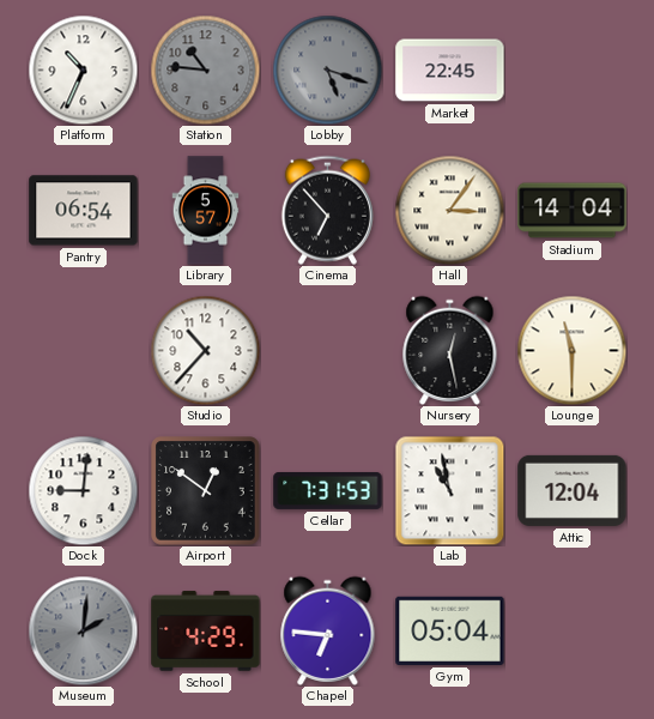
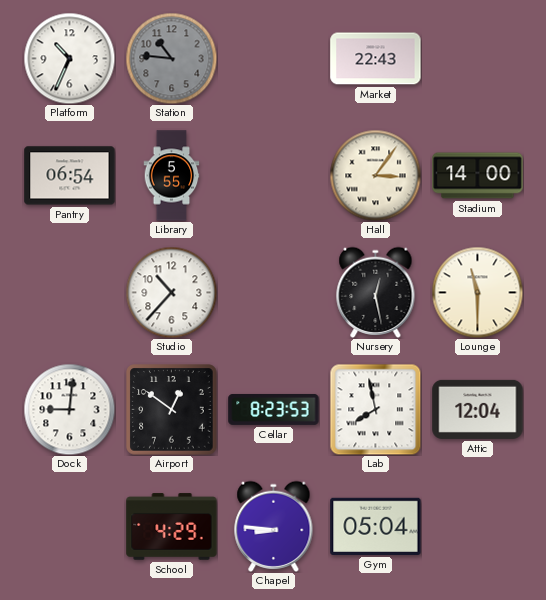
Lobby: 5:18 -> none
Market: 22:45 -> 22:43
Library: 5:57 -> 5:55
Cinema: 6:53 -> none
Stadium: 14:04 -> 14:00
Cellar: 7:31 -> 8:23
Lab: 10:58 -> 7:58
Museum: 2:01 -> none
Chapel: 6:46 -> 8:46
